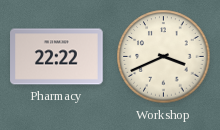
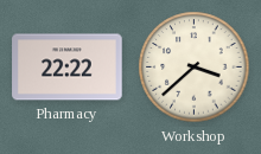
Workshop: 3:41 -> 3:38
